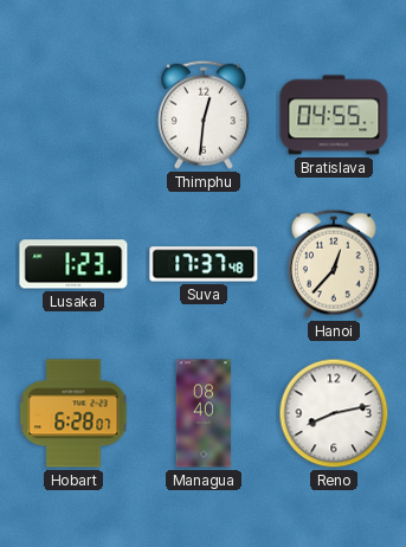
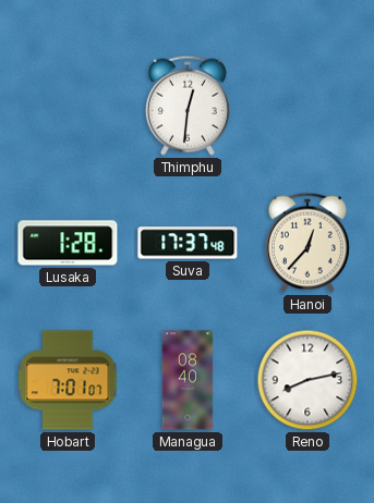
Bratislava: 04:55 -> none
Lusaka: 1:23 -> 1:28
Hobart: 6:28 -> 7:01
